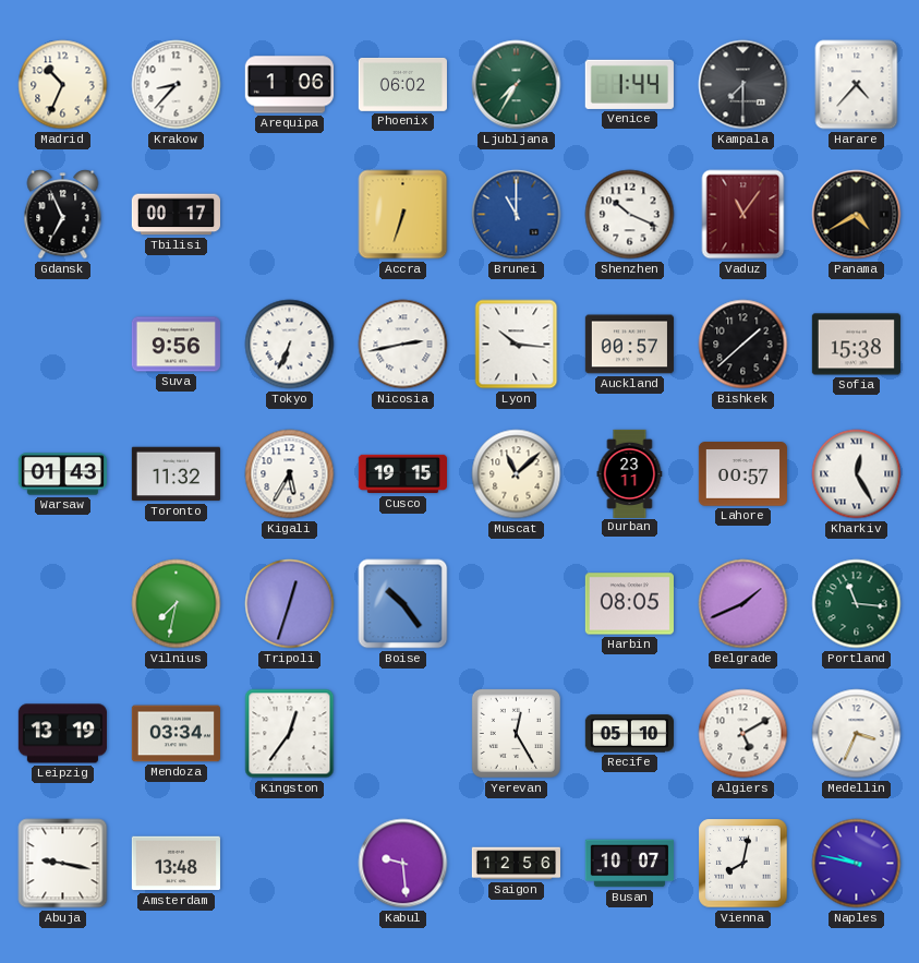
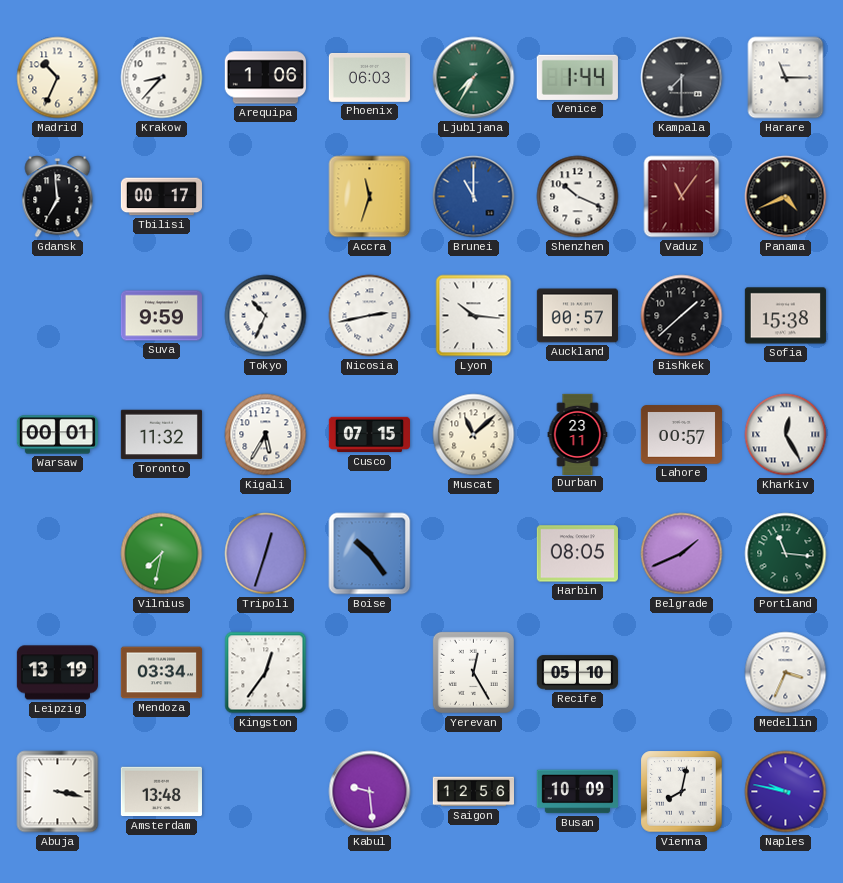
Phoenix: 06:02 -> 06:03
Harare: 4:37 -> 11:15
Gdansk: 6:56 -> 6:59
Accra: 6:33 -> 11:33
Panama: 4:40 -> 4:41
Suva: 9:56 -> 9:59
Tokyo: 6:34 -> 10:34
Warsaw: 01:43 -> 00:01
Cusco: 19:15 -> 07:15
Algiers: 5:10 -> none
Abuja: 9:17 -> 3:17
Busan: 10:07 -> 10:09
